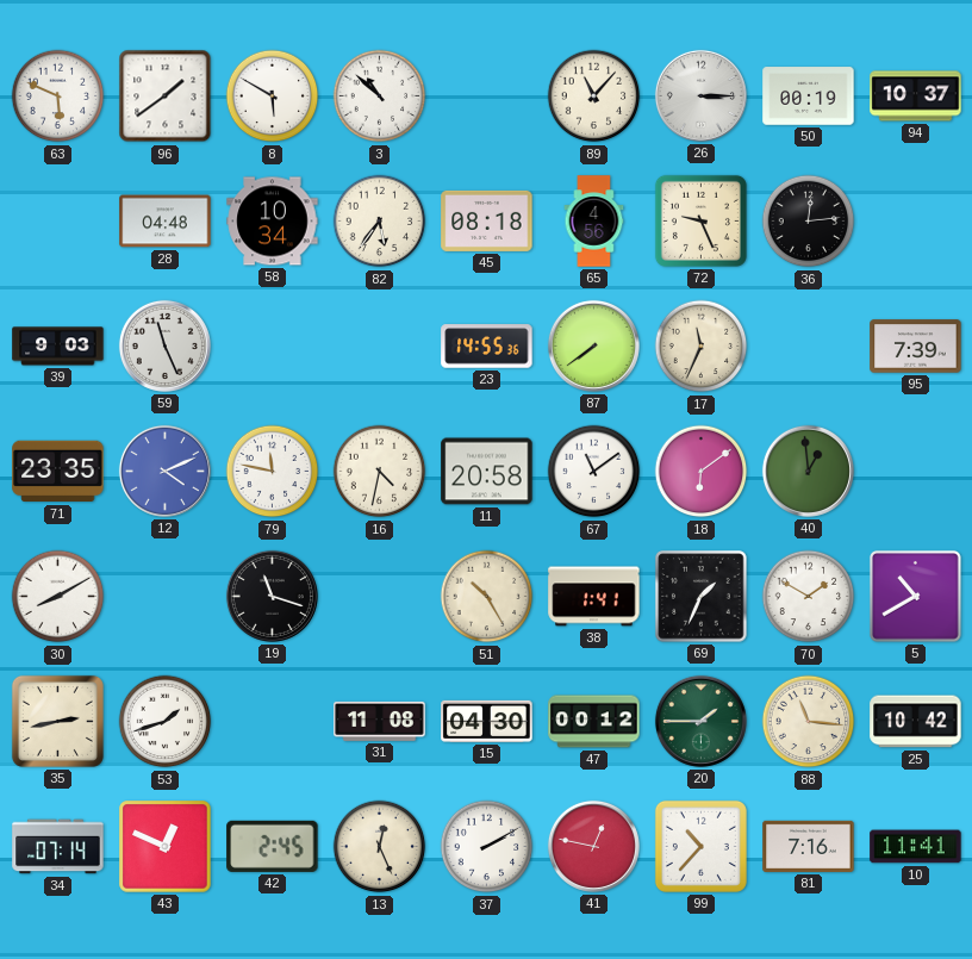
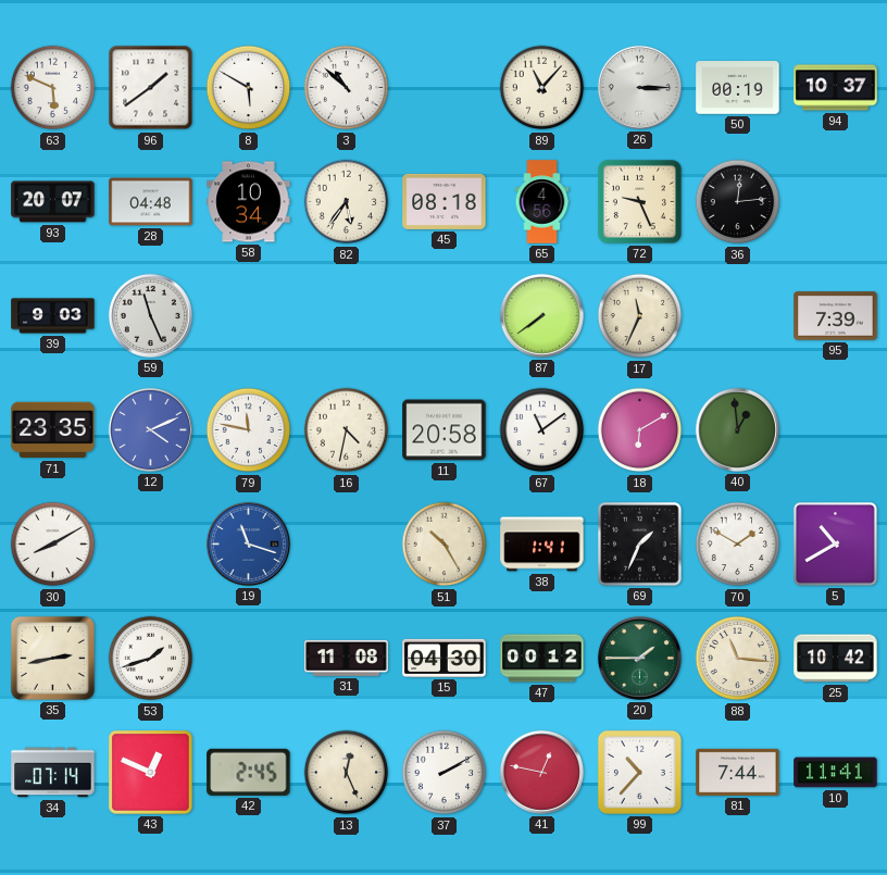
93: none -> 20:07
23: 14:55 -> none
18: 6:09 -> 6:10
19 dial: black -> blue
81: 7:16 -> 7:44
